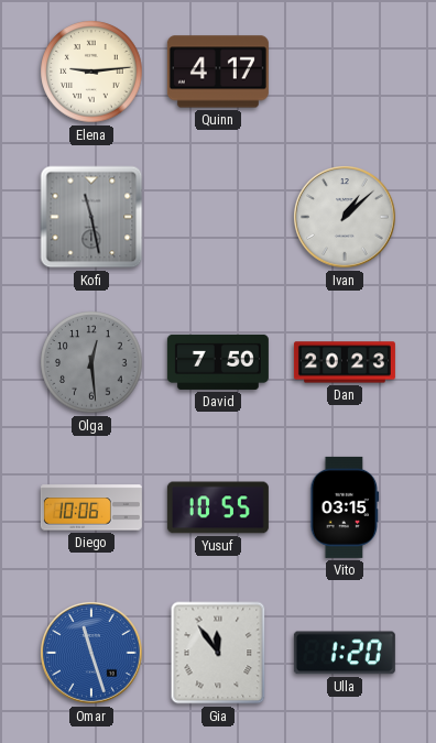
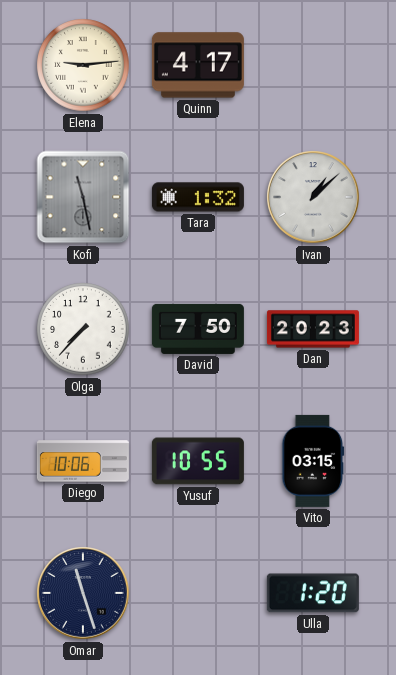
Tara: none -> 1:32
Olga: 12:29 -> 7:37
Olga dial: grey -> white
Omar dial: blue -> navy
Gia: 11:54 -> none
